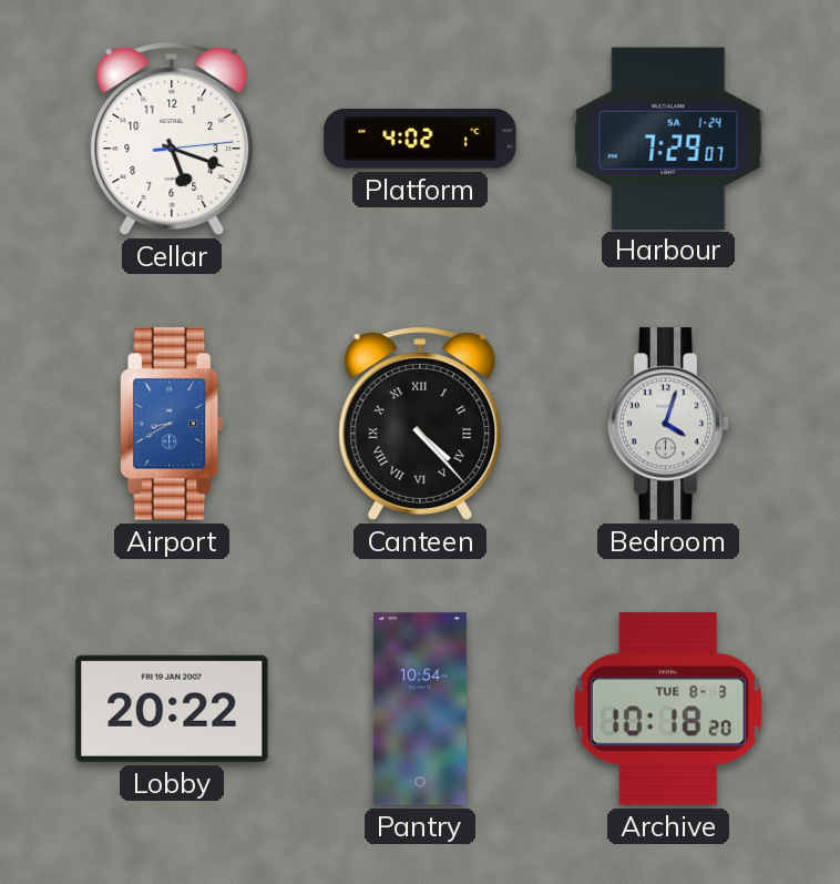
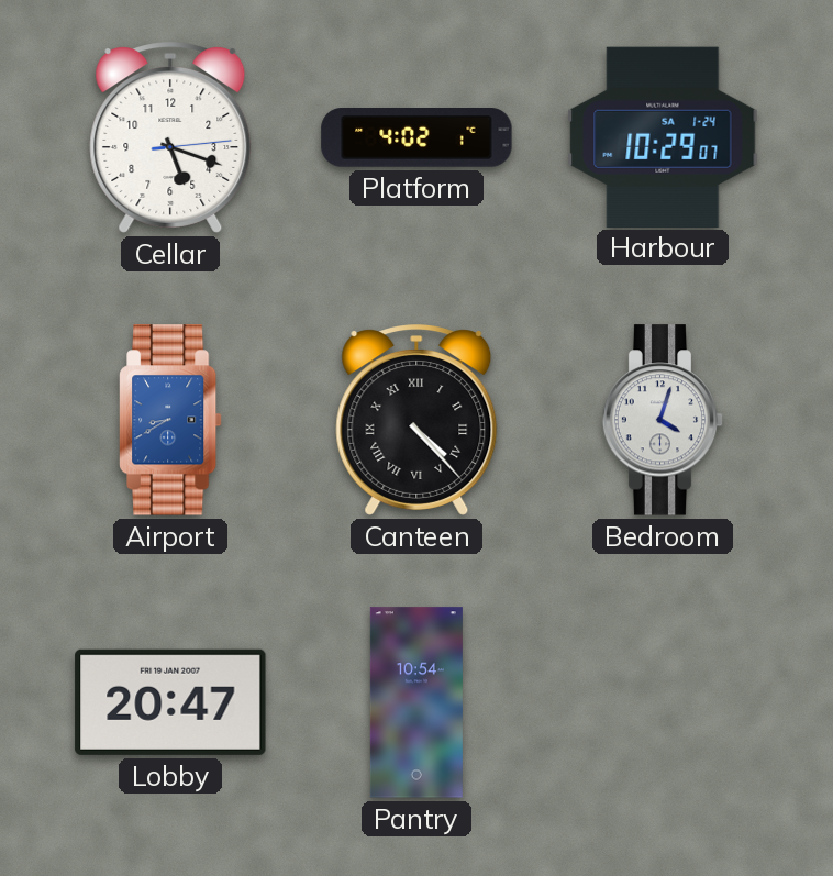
Harbour: 7:29 -> 10:29
Lobby: 20:22 -> 20:47
Archive: 10:18 -> none
